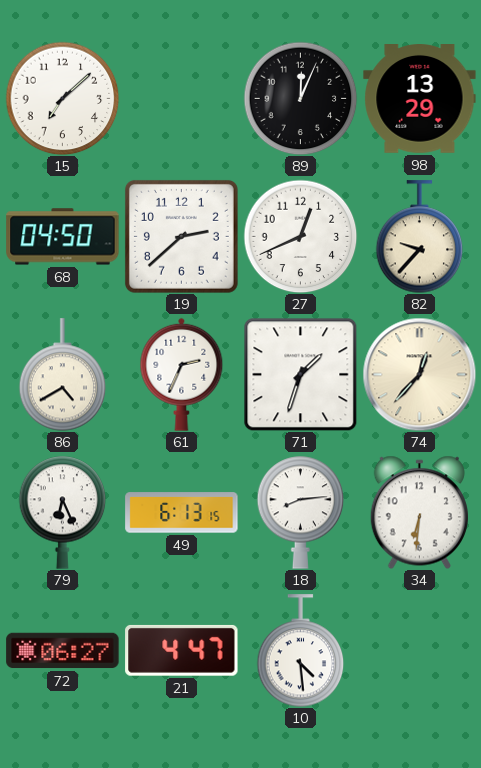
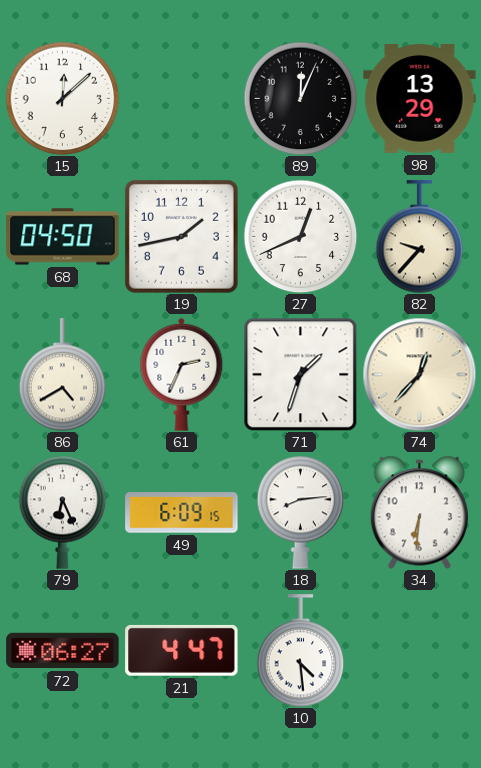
15: 7:08 -> 12:08
19: 2:38 -> 1:43
49: 6:13 -> 6:09
